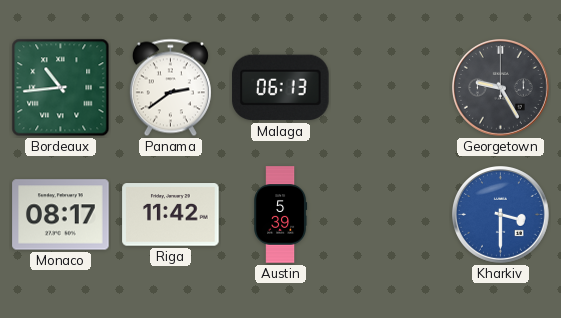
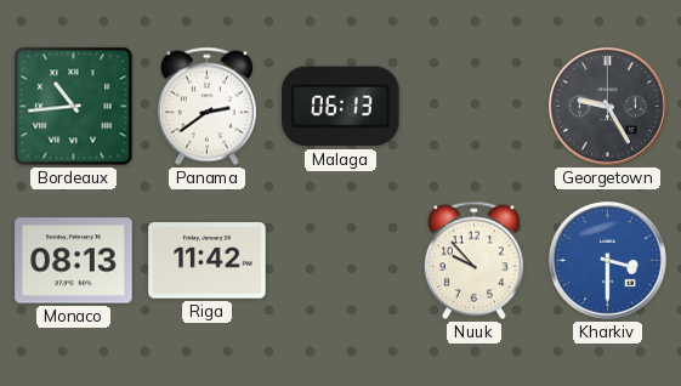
Monaco: 08:17 -> 08:13
Austin: 5:39 -> none
Nuuk: none -> 9:53
